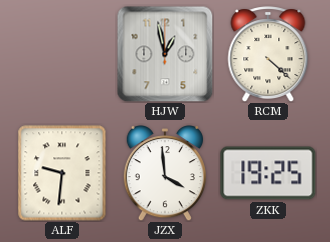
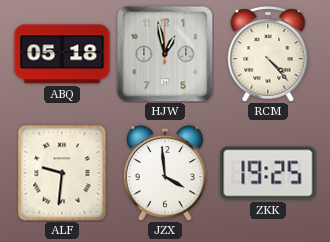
ABQ: none -> 05:18
RCM: 4:22 -> 4:23
